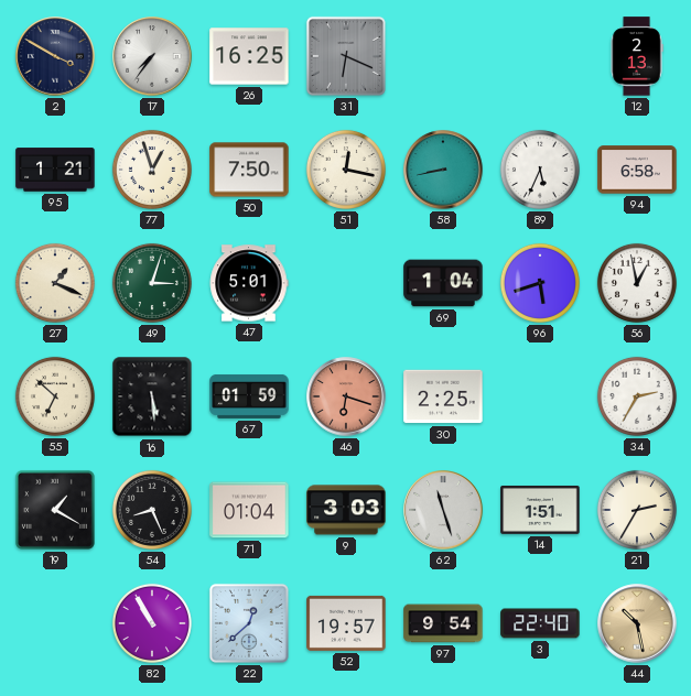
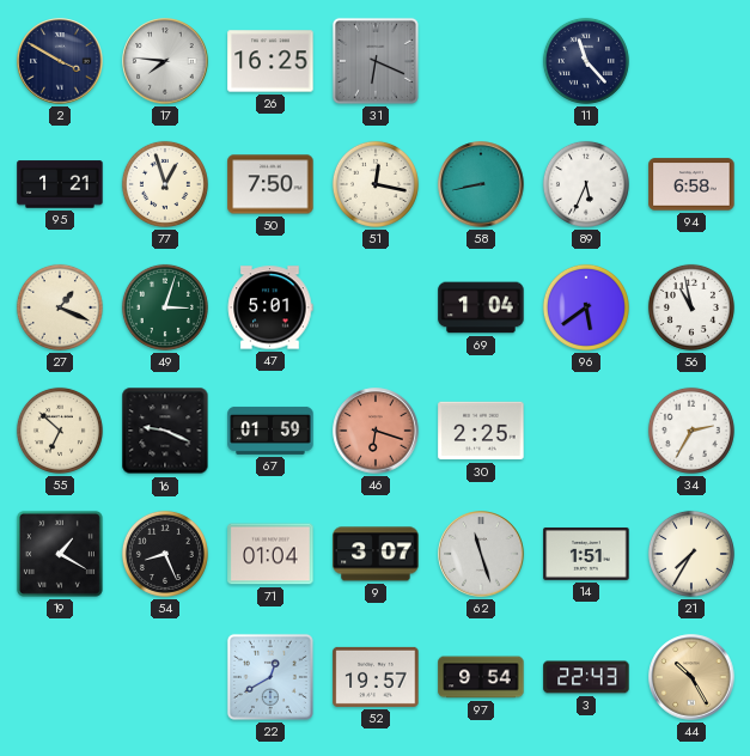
17: 7:36 -> 7:46
11: none -> 11:23
12: 2:13 -> none
96: 5:42 -> 5:39
56: 12:58 -> 10:58
16: 5:29 -> 9:19
9: 3:03 -> 3:07
21: 2:35 -> 7:35
82: 10:55 -> none
22: 12:38 -> 12:40
3: 22:40 -> 22:43
44: 10:28 -> 10:25
